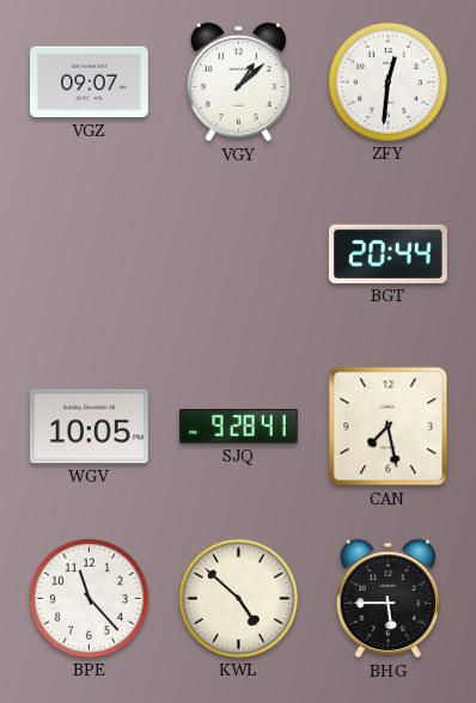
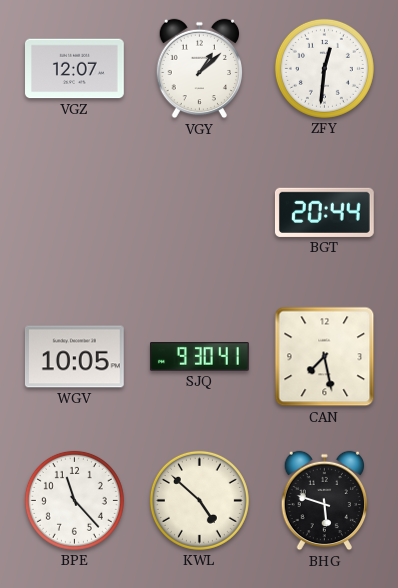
VGZ: 09:07 -> 12:07
SJQ: 9:28 -> 9:30
BHG: 5:45 -> 5:48
